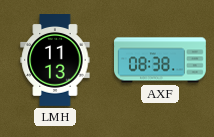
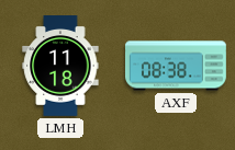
LMH: 11:13 -> 11:18
